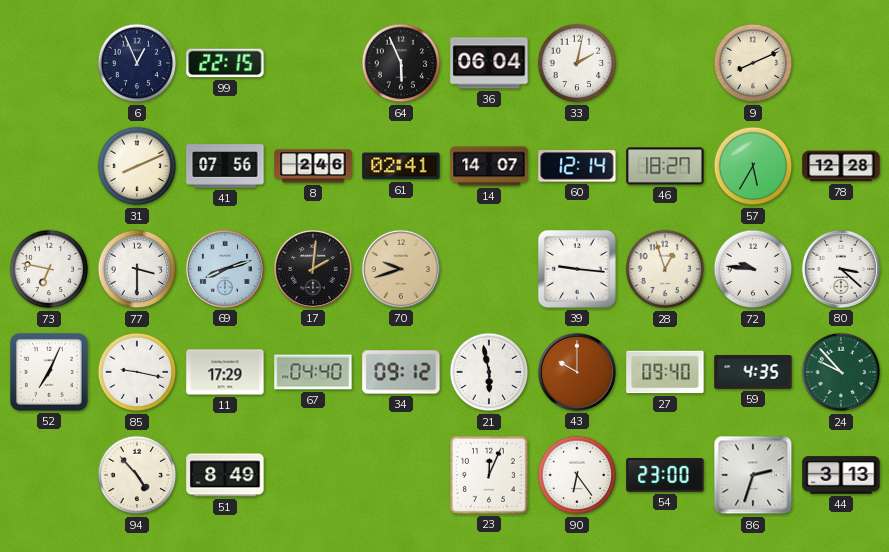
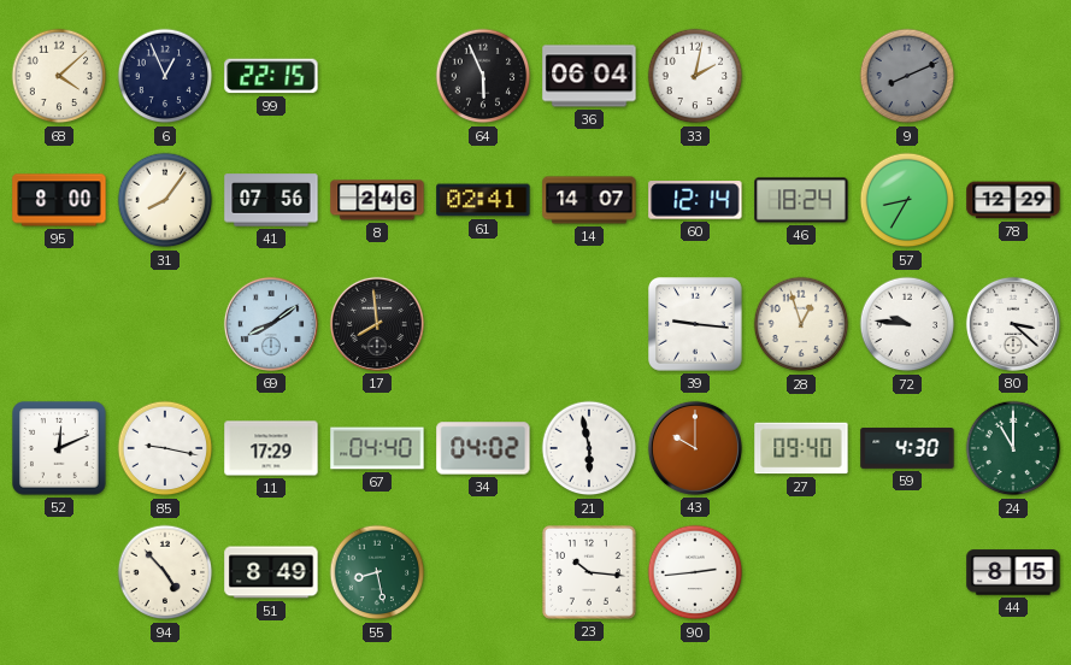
68: none -> 4:08
9 dial: cream -> grey
95: none -> 8:00
31: 8:11 -> 8:06
46: 18:27 -> 18:24
57: 5:35 -> 8:35
78: 12:28 -> 12:29
73: 6:47 -> none
77: 3:30 -> none
69: 8:12 -> 8:09
17: 2:01 -> 7:59
70: 9:42 -> none
52: 7:04 -> 12:11
34: 09:12 -> 04:02
59: 4:35 -> 4:30
24: 9:53 -> 11:00
55: none -> 8:28
23: 12:04 -> 10:16
90: 6:24 -> 2:44
54: 23:00 -> none
86: 2:33 -> none
44: 3:13 -> 8:15
